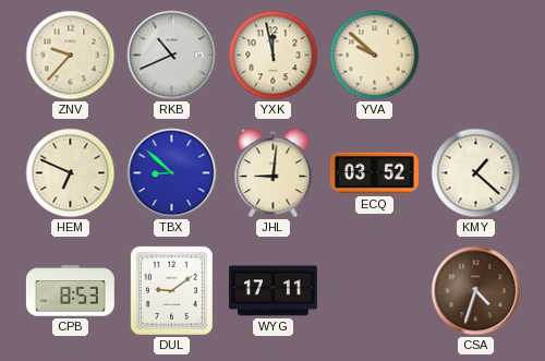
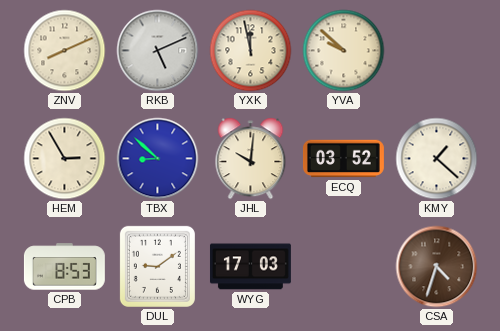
ZNV: 9:37 -> 8:11
RKB: 10:41 -> 5:11
HEM: 6:49 -> 2:55
JHL: 9:01 -> 10:01
WYG: 17:11 -> 17:03
